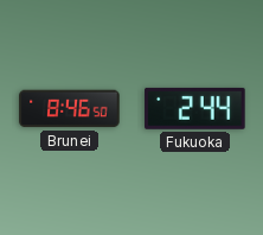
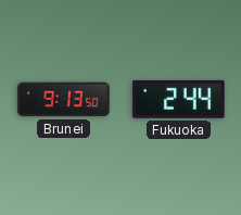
Brunei: 8:46 -> 9:13
